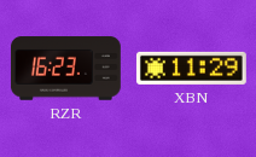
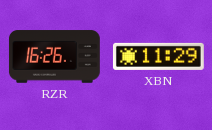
RZR: 16:23 -> 16:26
